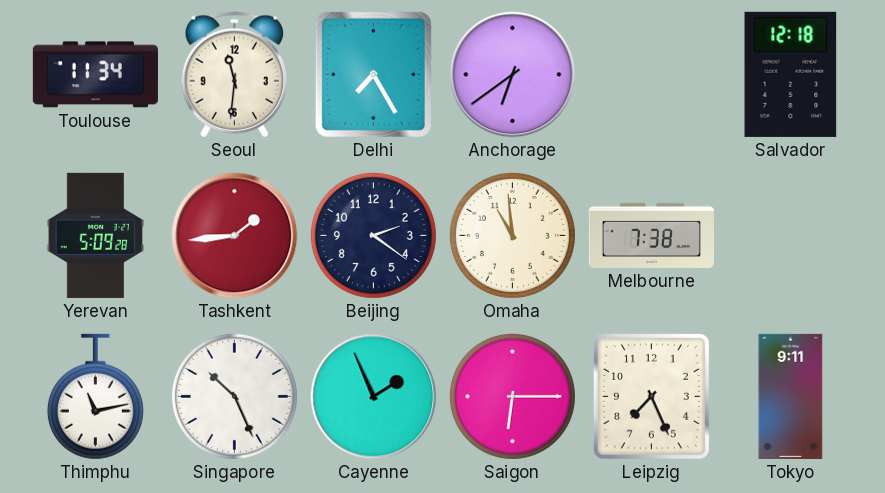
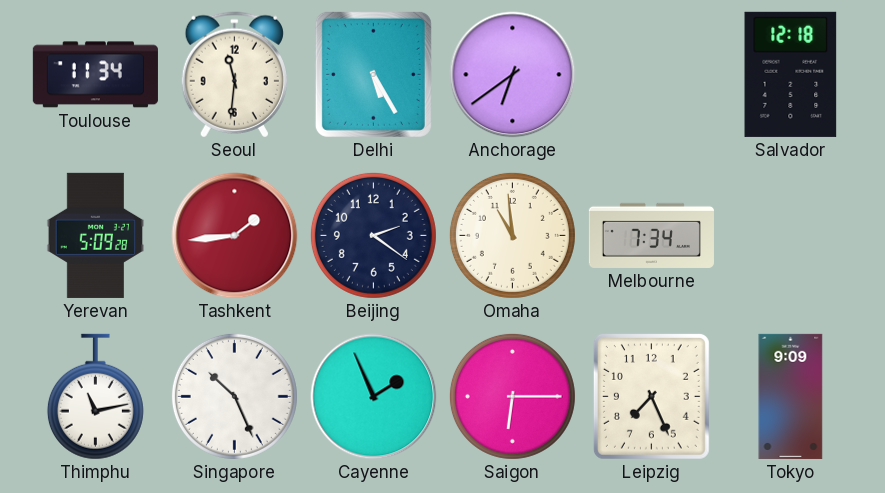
Delhi: 7:25 -> 5:25
Melbourne: 7:38 -> 7:34
Tokyo: 9:11 -> 9:09
